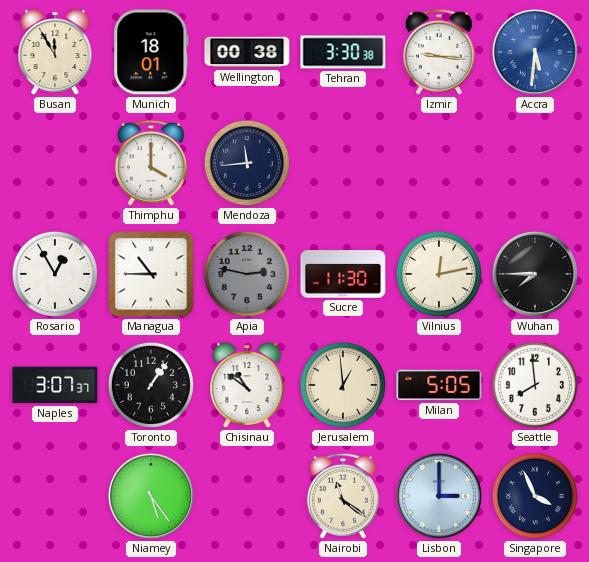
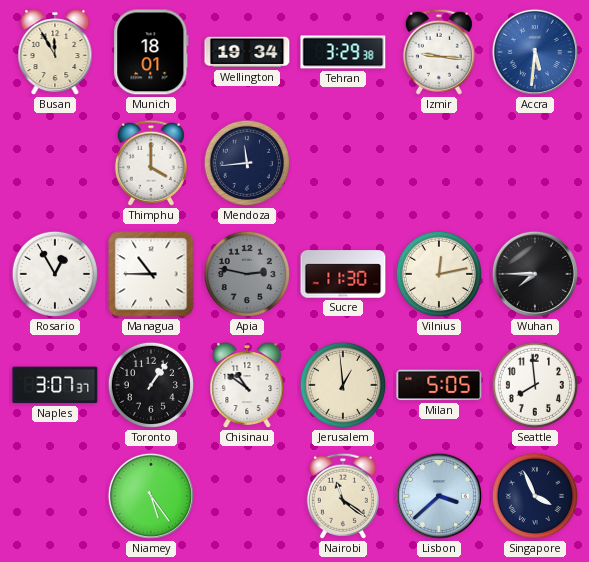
Wellington: 00:38 -> 19:34
Tehran: 3:30 -> 3:29
Lisbon: 3:00 -> 3:38
